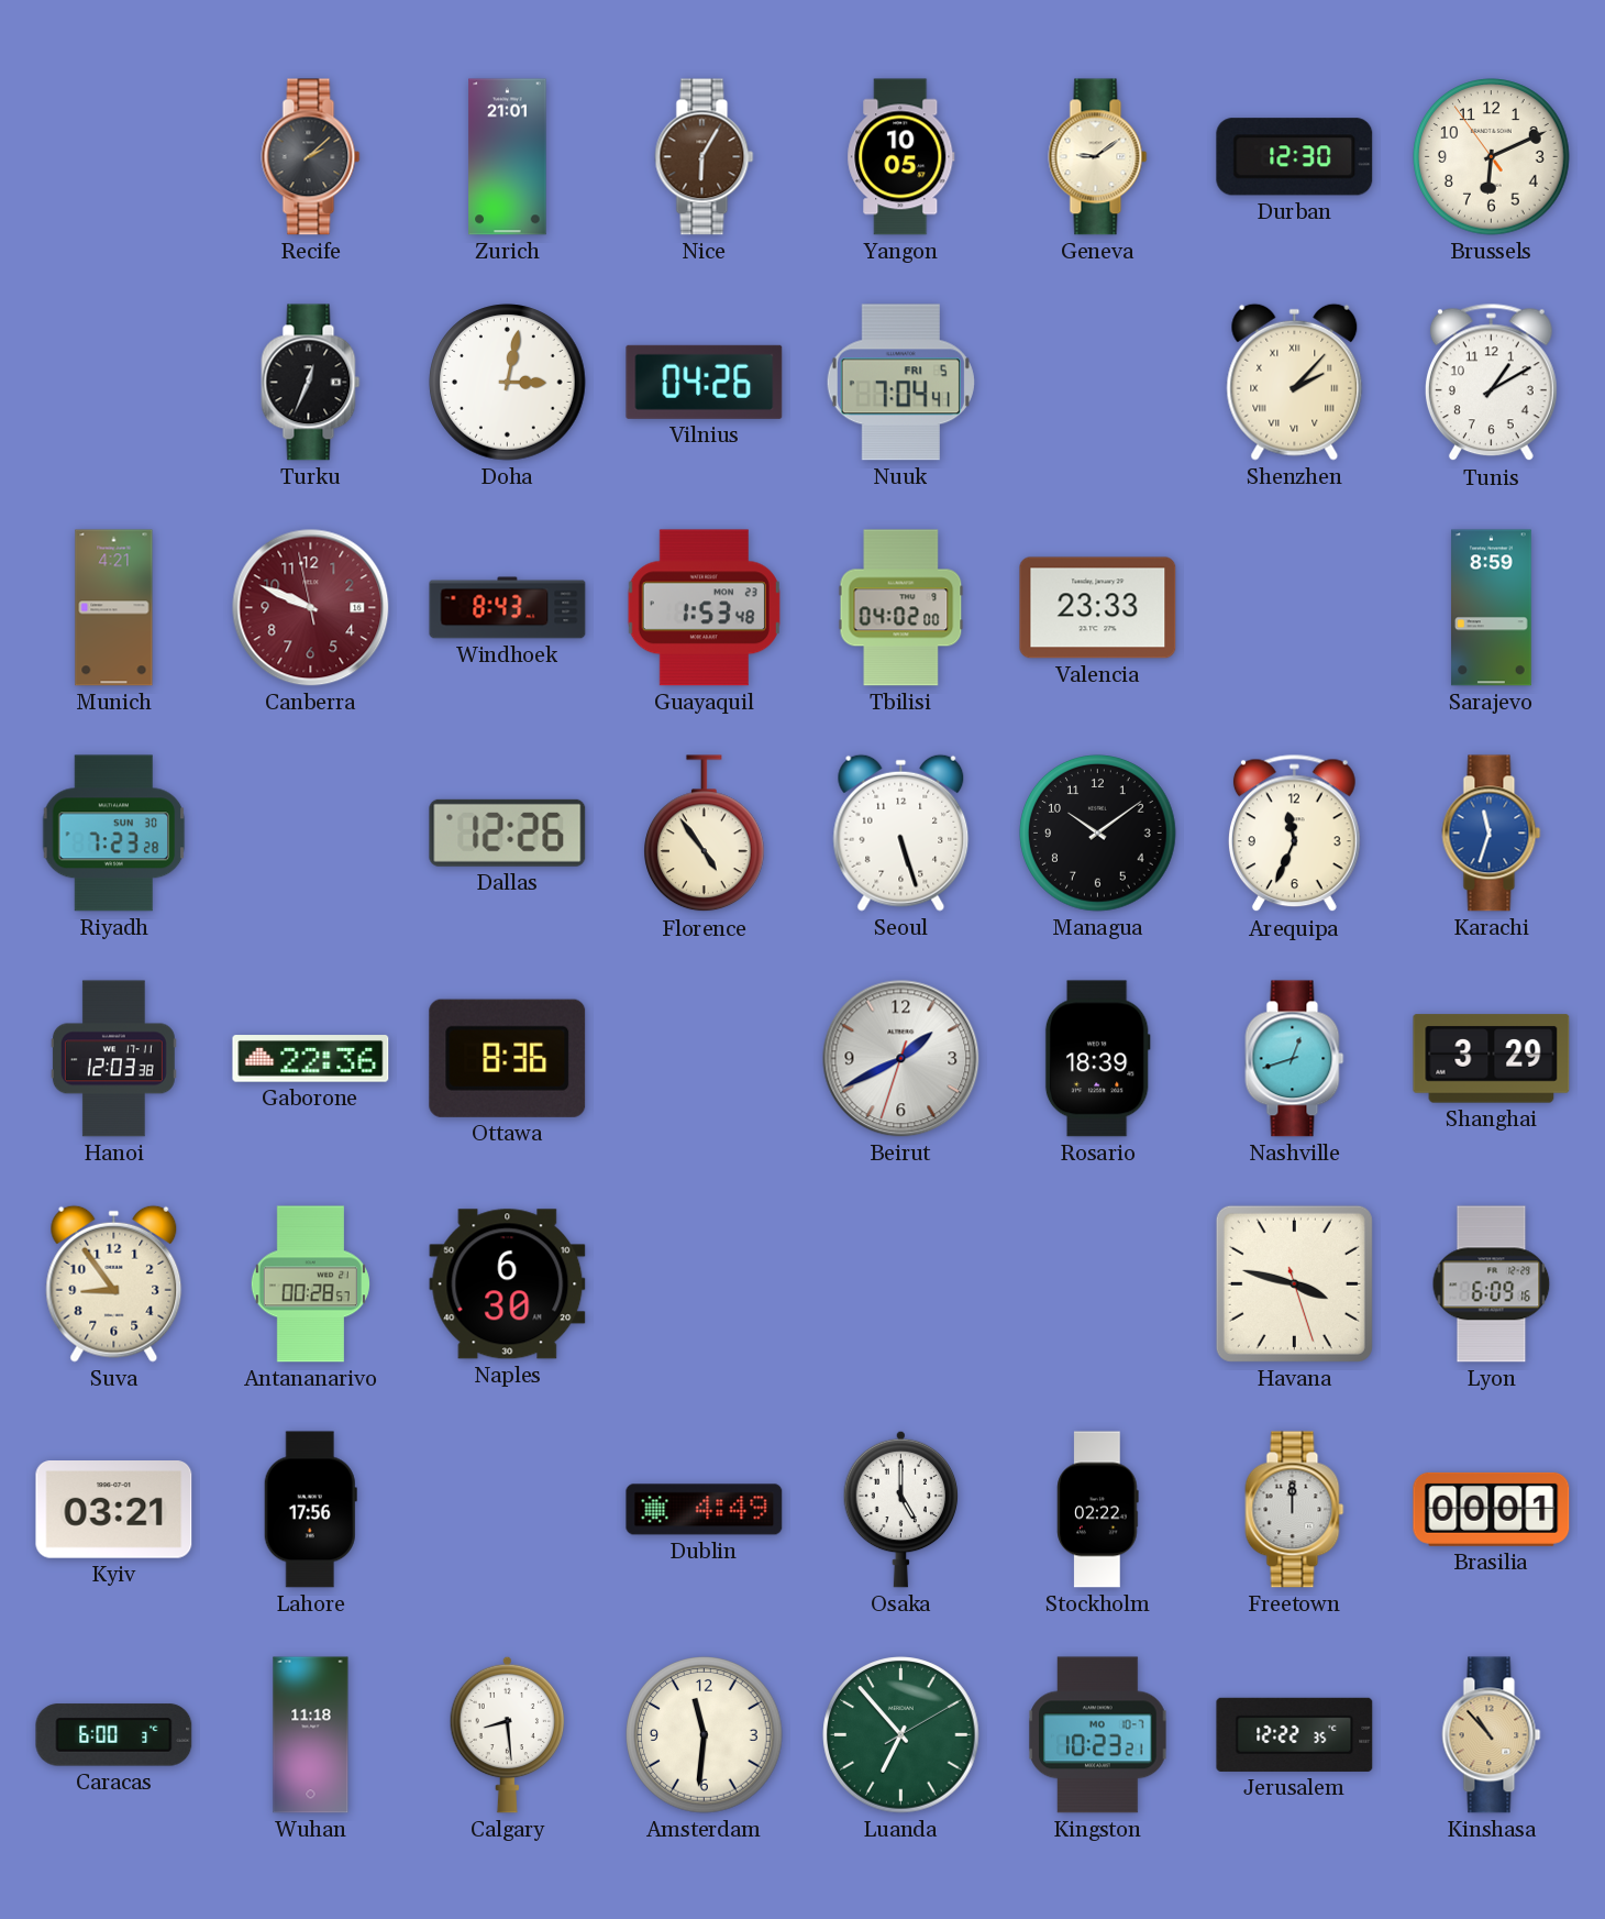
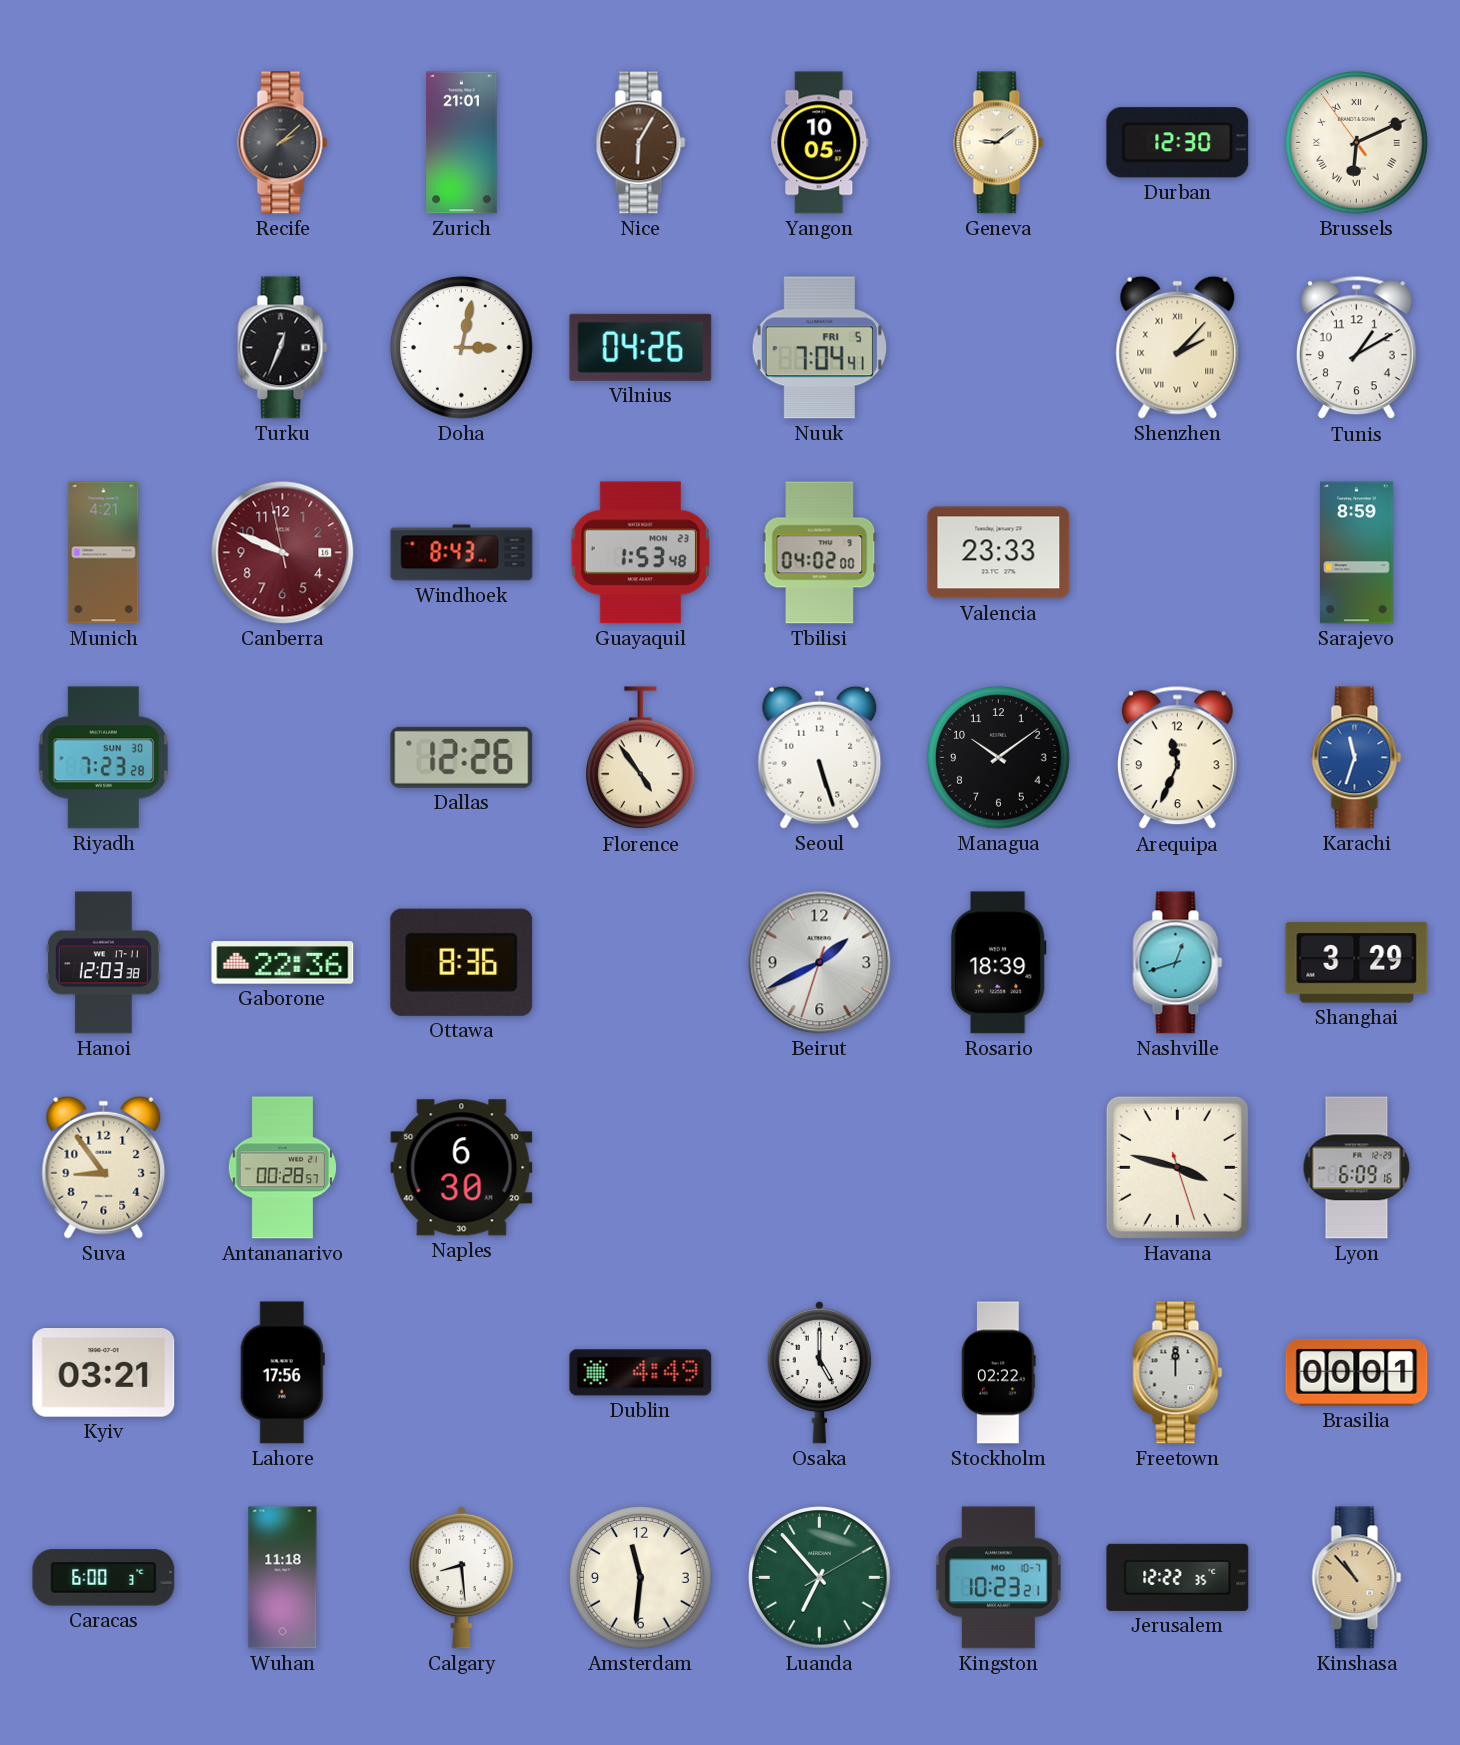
Brussels numerals: Arabic -> Roman
